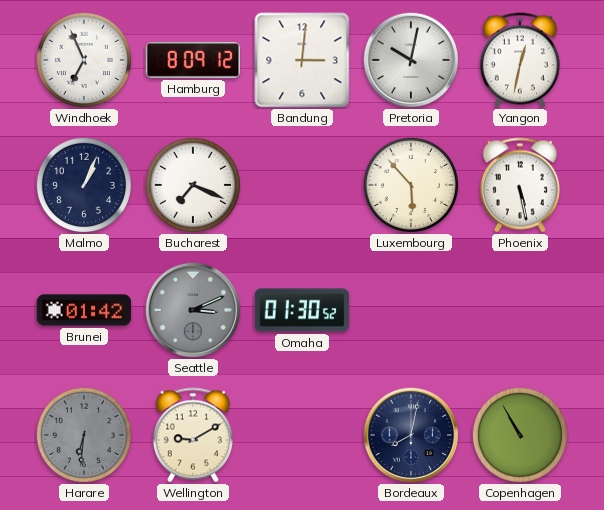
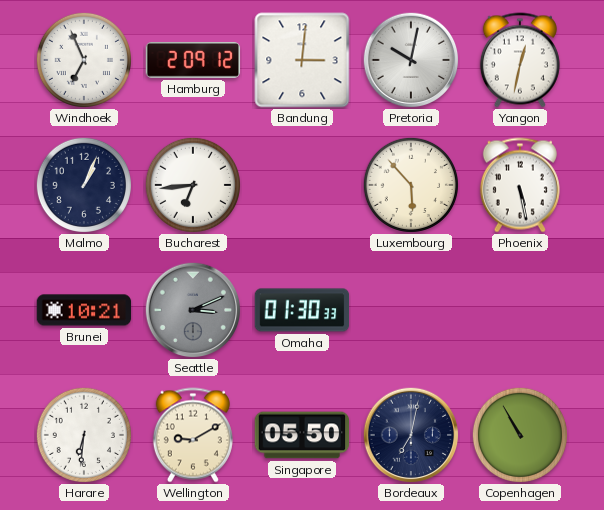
Hamburg: 8:09 -> 2:09
Bucharest: 7:19 -> 6:44
Brunei: 01:42 -> 10:21
Omaha: 01:30:52 -> 01:30:33
Harare dial: grey -> white
Singapore: none -> 05:50
Bordeaux: 8:02 -> 7:02
